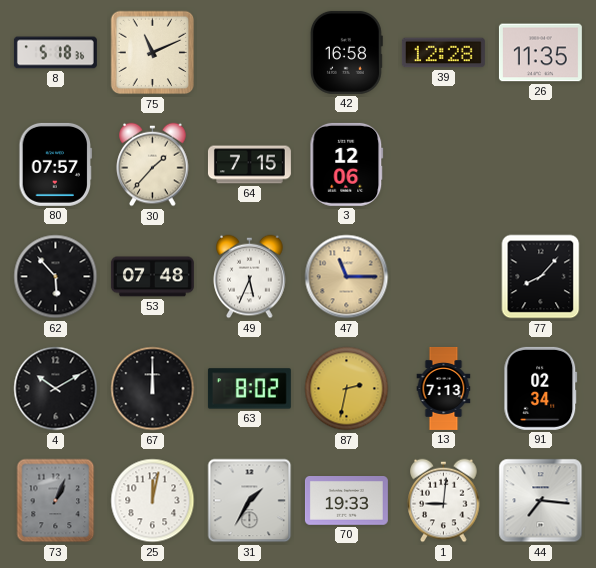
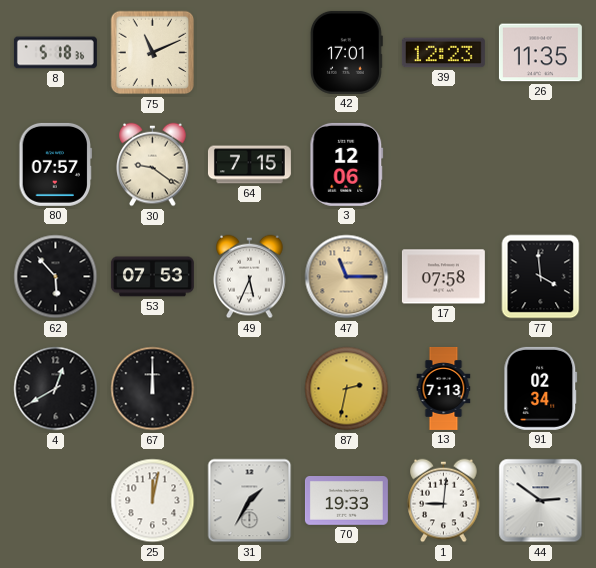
42: 16:58 -> 17:01
39: 12:28 -> 12:23
30: 1:37 -> 9:21
53: 07:48 -> 07:53
17: none -> 07:58
77: 8:07 -> 3:59
4: 10:10 -> 12:40
63: 8:02 -> none
73: 1:04 -> none
44: 7:16 -> 2:51
